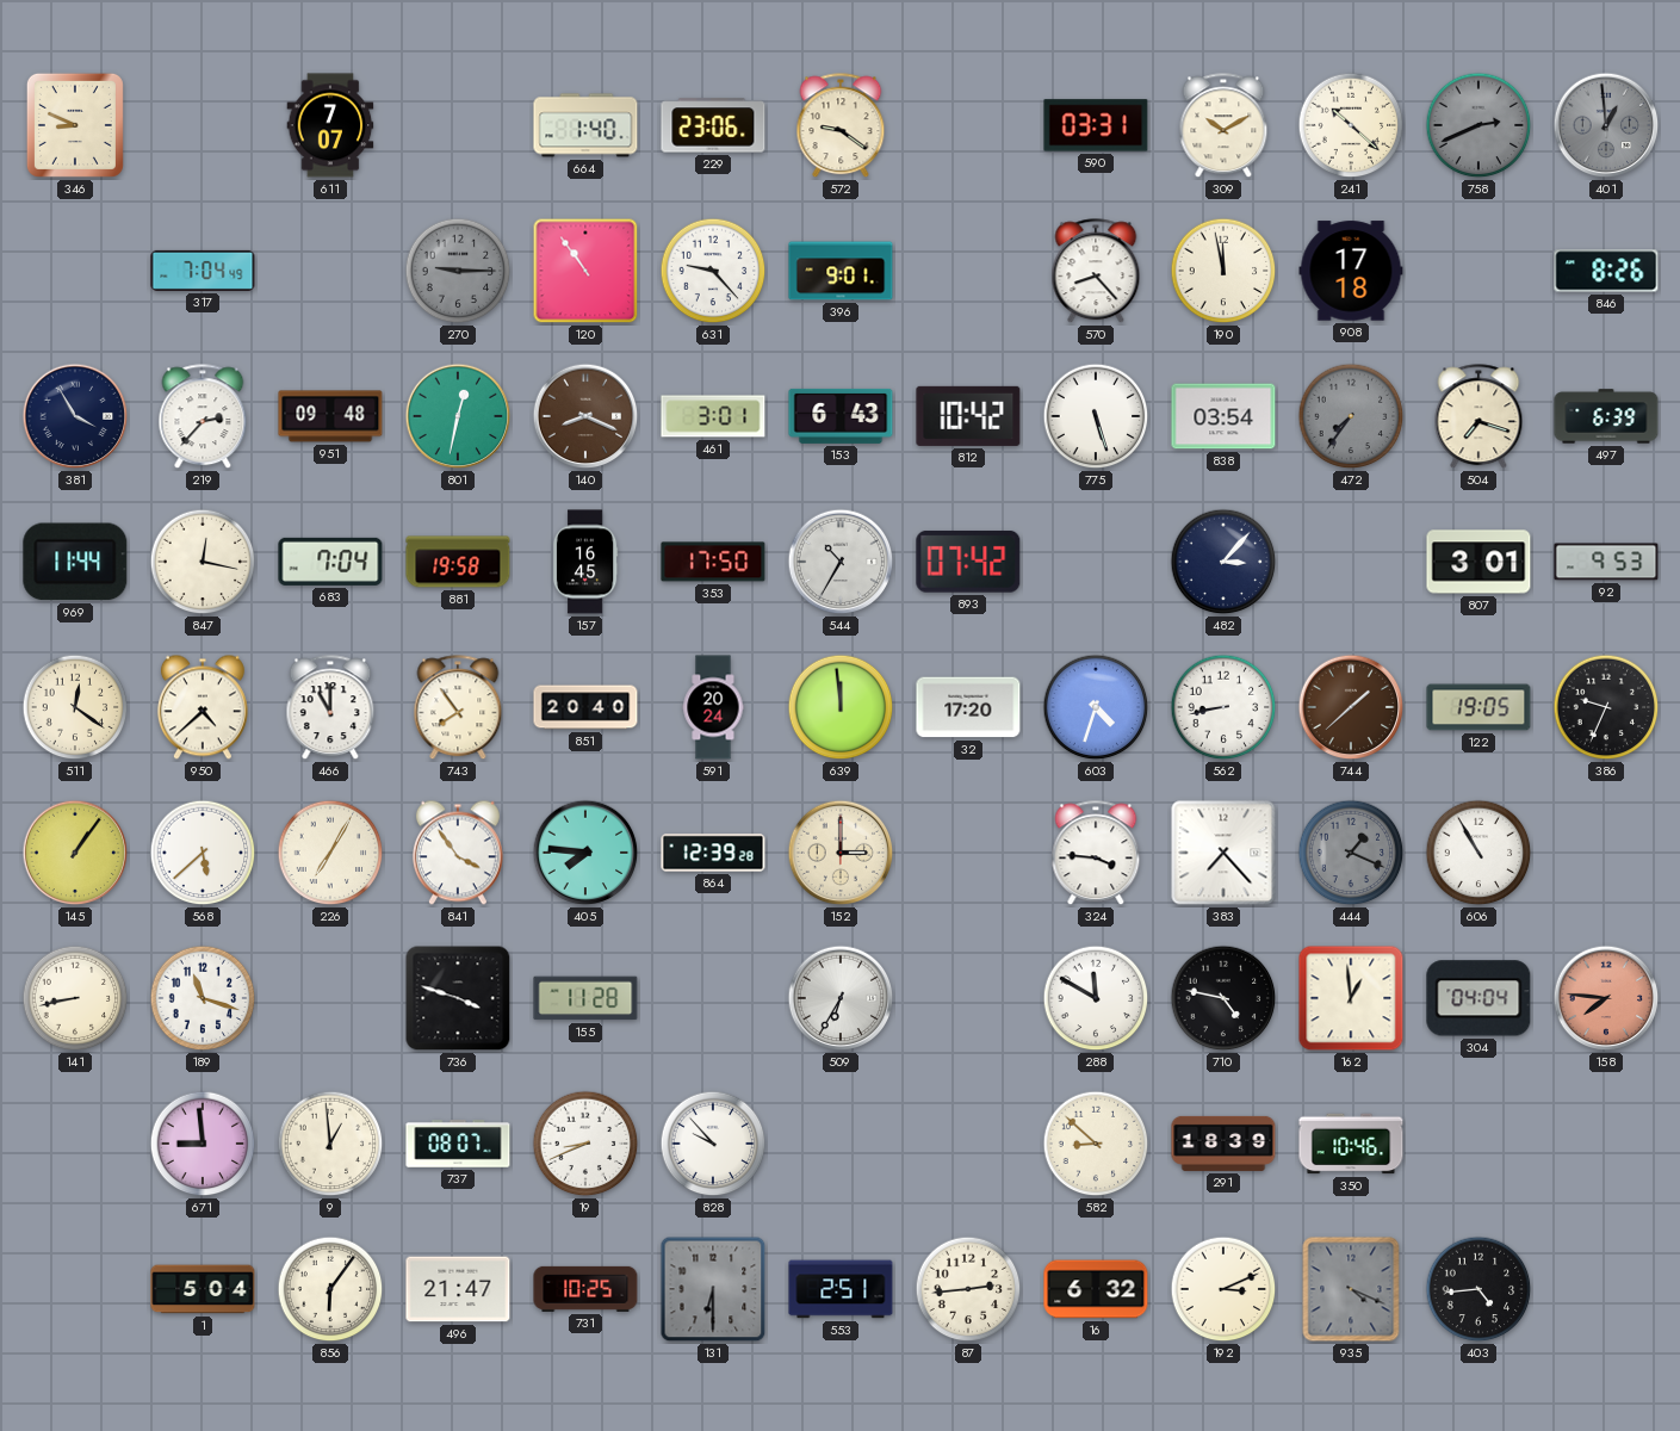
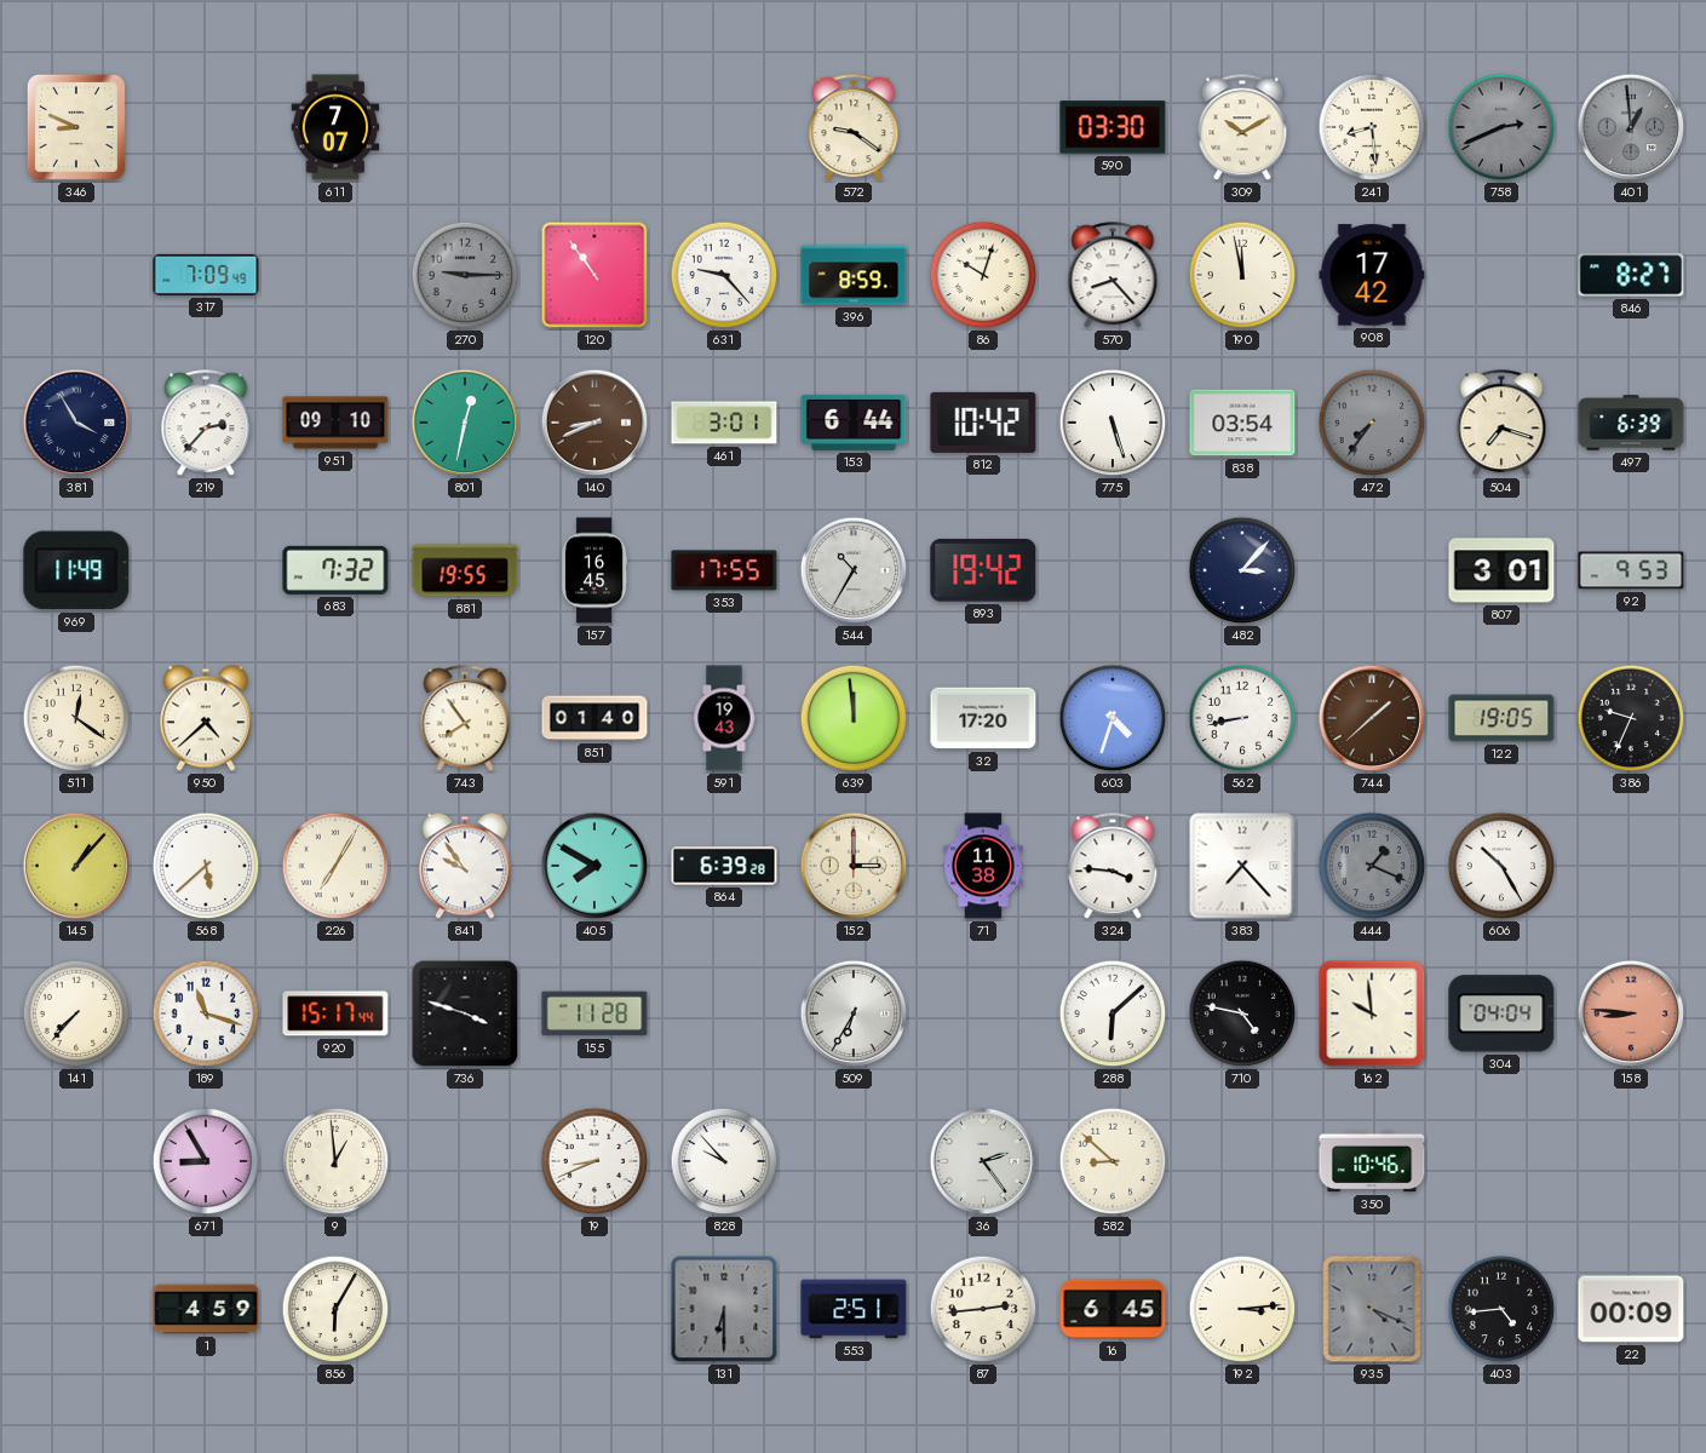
664: 1:40 -> none
229: 23:06 -> none
590: 03:31 -> 03:30
241: 10:22 -> 8:29
317: 7:04 -> 7:09
396: 9:01 -> 8:59
86: none -> 10:03
908: 17:18 -> 17:42
846: 8:26 -> 8:27
951: 09:48 -> 09:10
140: 8:19 -> 8:41
153: 6:43 -> 6:44
969: 11:44 -> 11:49
847: 12:17 -> none
683: 7:04 -> 7:32
881: 19:58 -> 19:55
353: 17:50 -> 17:55
893: 07:42 -> 19:42
466: 11:00 -> none
851: 20:40 -> 01:40
591: 20:24 -> 19:43
145: 1:06 -> 1:07
841: 3:54 -> 9:54
405: 7:46 -> 7:50
864: 12:39 -> 6:39
71: none -> 11:38
606: 10:55 -> 10:25
141: 8:43 -> 7:37
920: none -> 15:17
288: 11:50 -> 6:08
162: 12:59 -> 9:59
158: 7:46 -> 8:46
671: 8:59 -> 8:55
737: 08:07 -> none
36: none -> 2:24
291: 18:39 -> none
1: 5:04 -> 4:59
856: 6:06 -> 6:05
496: 21:47 -> none
731: 10:25 -> none
16: 6:32 -> 6:45
192: 3:11 -> 3:14
22: none -> 00:09
